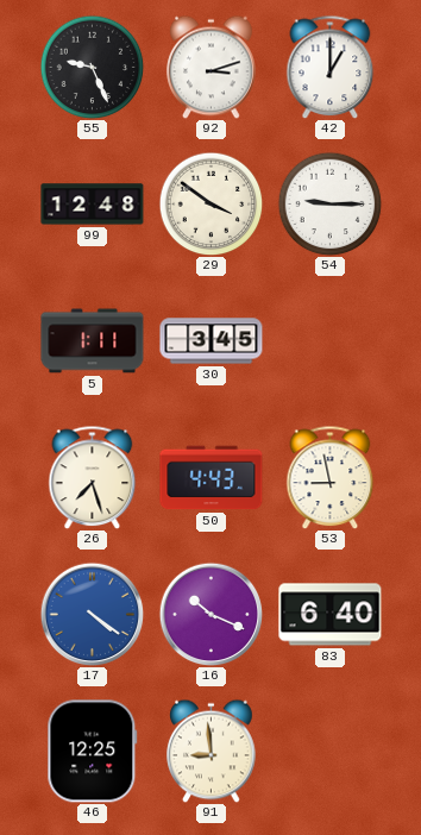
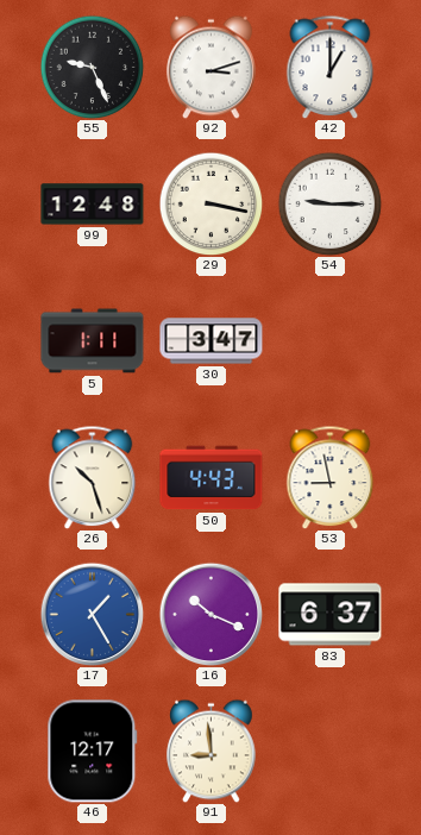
29: 3:51 -> 3:17
30: 3:45 -> 3:47
26: 7:27 -> 10:27
17: 4:21 -> 1:25
83: 6:40 -> 6:37
46: 12:25 -> 12:17
